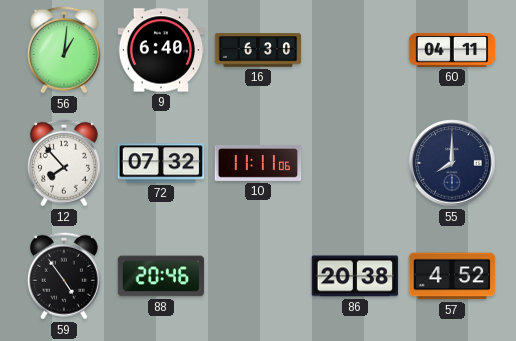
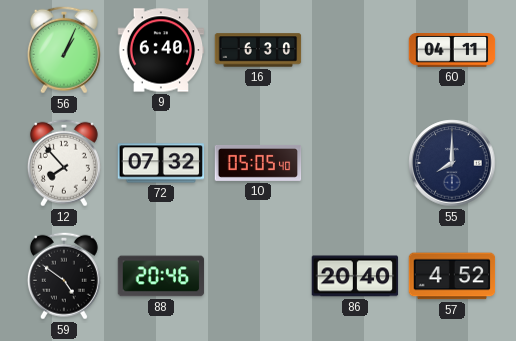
56: 1:01 -> 1:04
10: 11:11 -> 05:05
59: 4:54 -> 4:51
86: 20:38 -> 20:40
